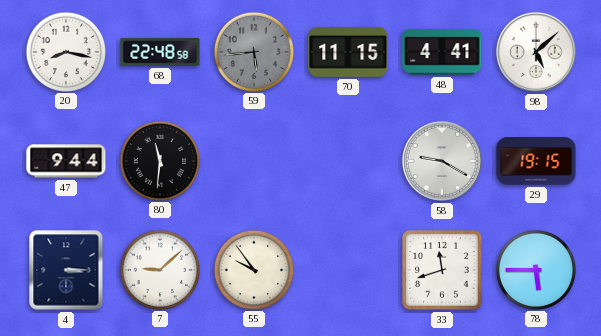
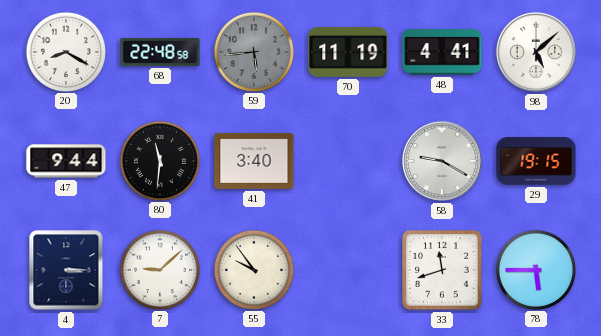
20: 8:17 -> 8:20
70: 11:15 -> 11:19
41: none -> 3:40
